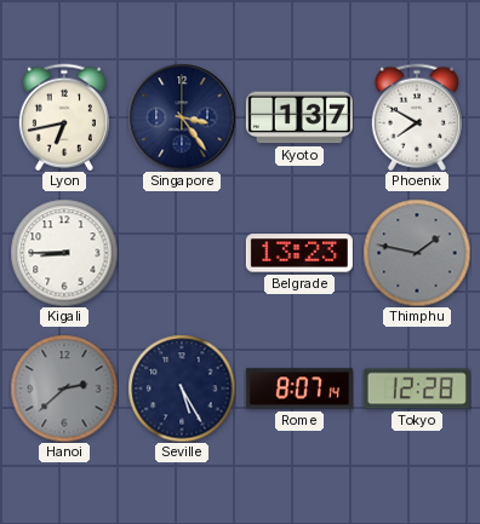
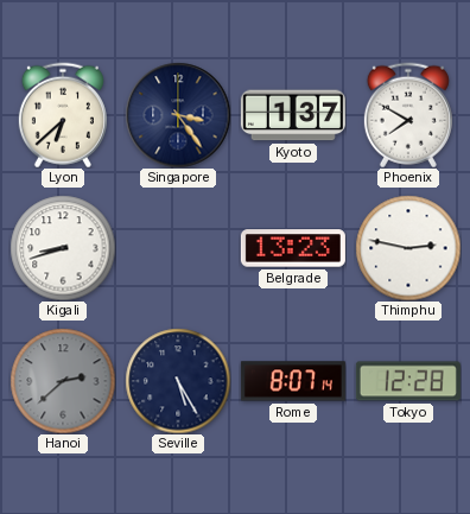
Lyon: 6:43 -> 6:38
Kigali: 8:45 -> 8:42
Thimphu: 1:47 -> 2:47
Thimphu dial: grey -> white
